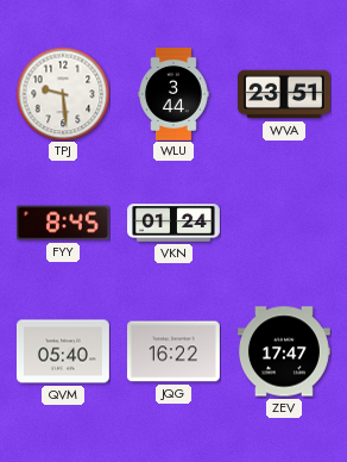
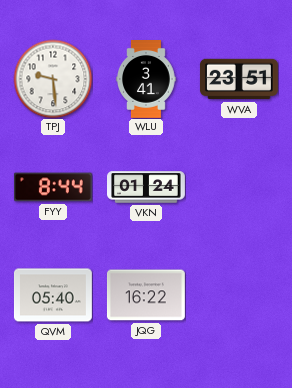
WLU: 3:44 -> 3:41
FYY: 8:45 -> 8:44
ZEV: 17:47 -> none
